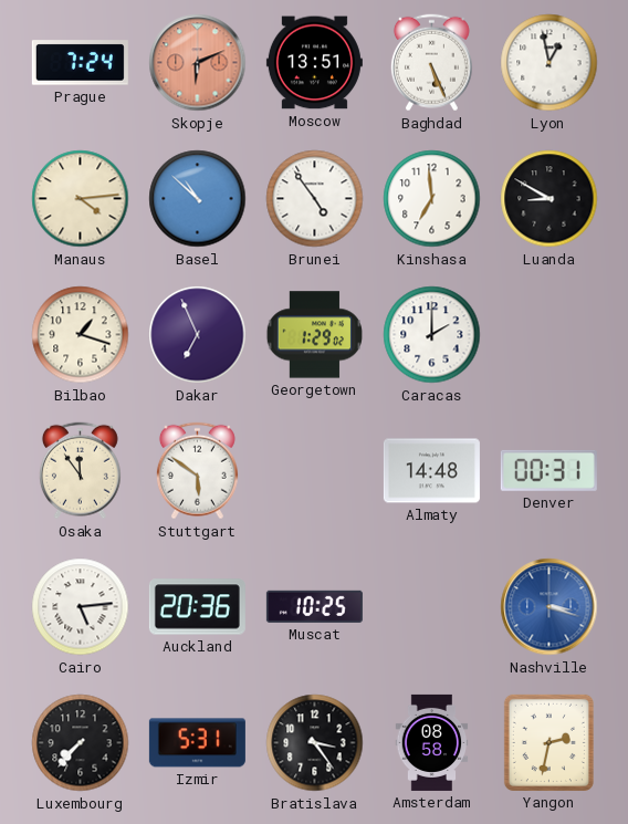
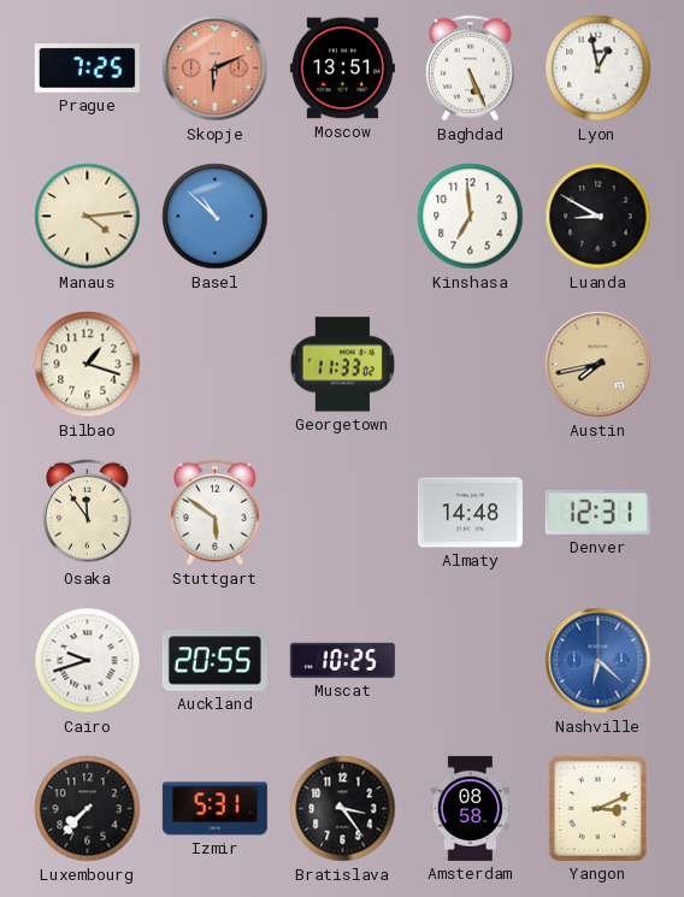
Prague: 7:24 -> 7:25
Brunei: 4:54 -> none
Dakar: 6:56 -> none
Georgetown: 1:29 -> 11:33
Caracas: 2:00 -> none
Austin: none -> 7:43
Denver: 00:31 -> 12:31
Cairo: 5:14 -> 9:42
Auckland: 20:36 -> 20:55
Nashville: 3:18 -> 6:22
Yangon: 2:32 -> 3:11
